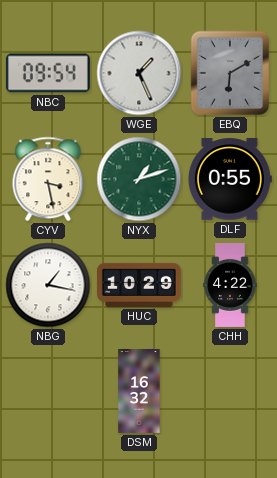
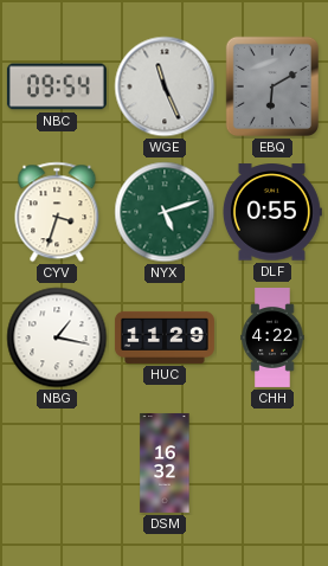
WGE: 1:26 -> 11:26
CYV: 3:28 -> 3:33
NYX: 1:12 -> 5:12
HUC: 10:29 -> 11:29
